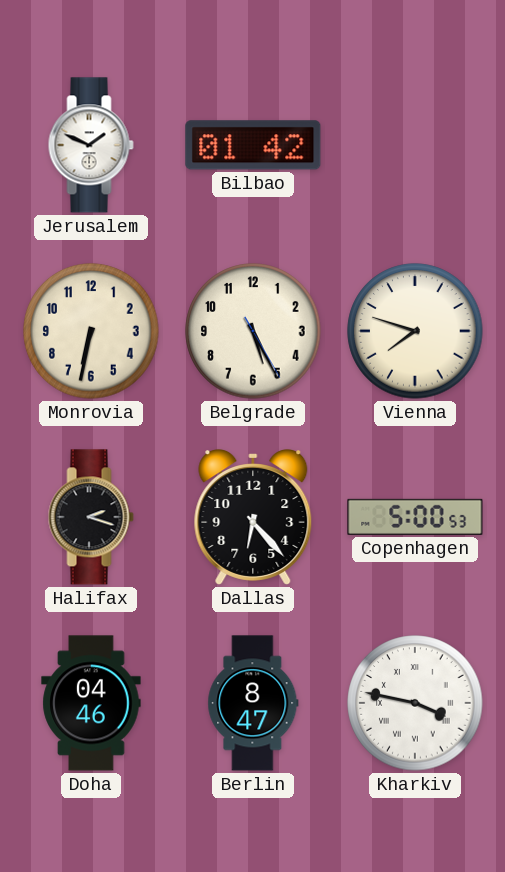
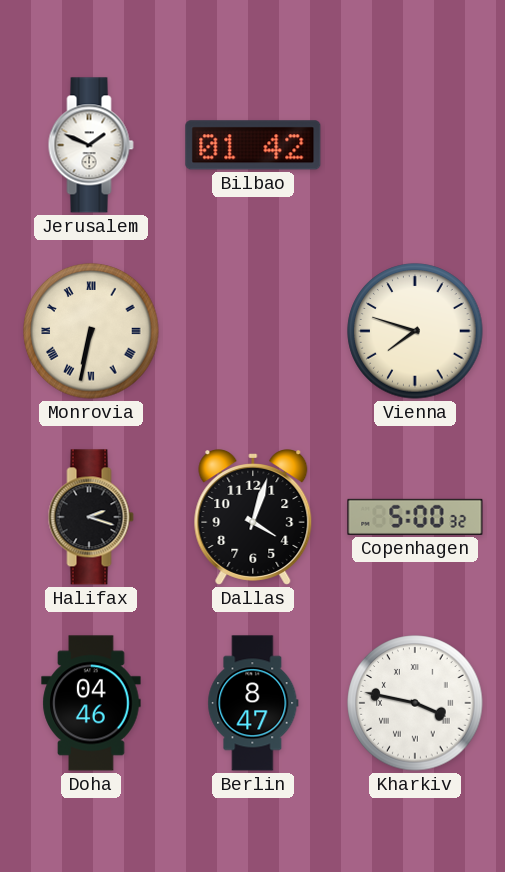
Monrovia numerals: Arabic -> Roman
Belgrade: 5:25 -> none
Dallas: 6:23 -> 4:03
Copenhagen: 5:00:53 -> 5:00:32
